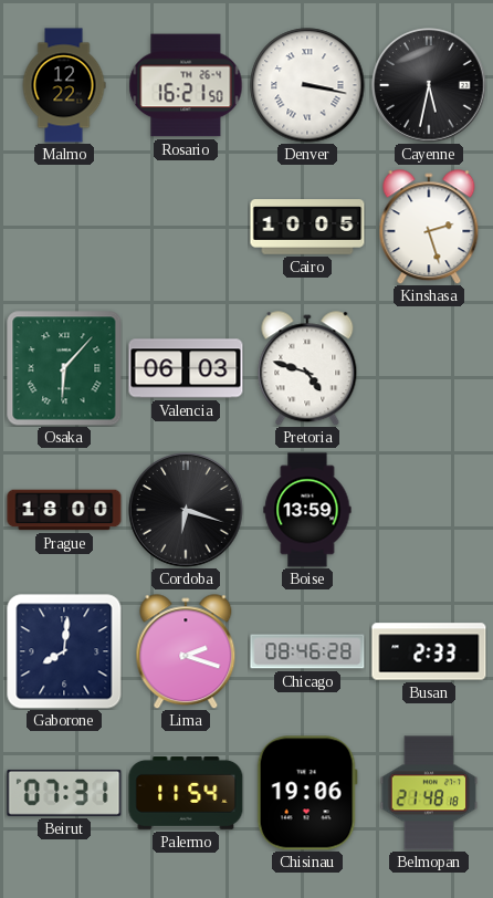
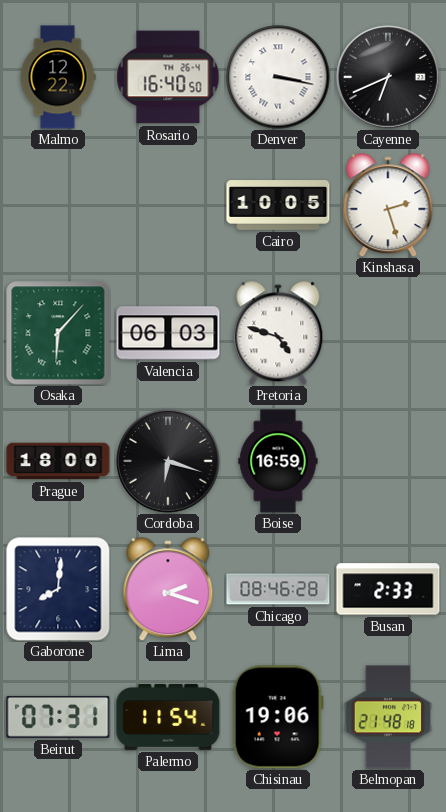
Rosario: 16:21 -> 16:40
Cayenne: 5:32 -> 6:41
Boise: 13:59 -> 16:59
